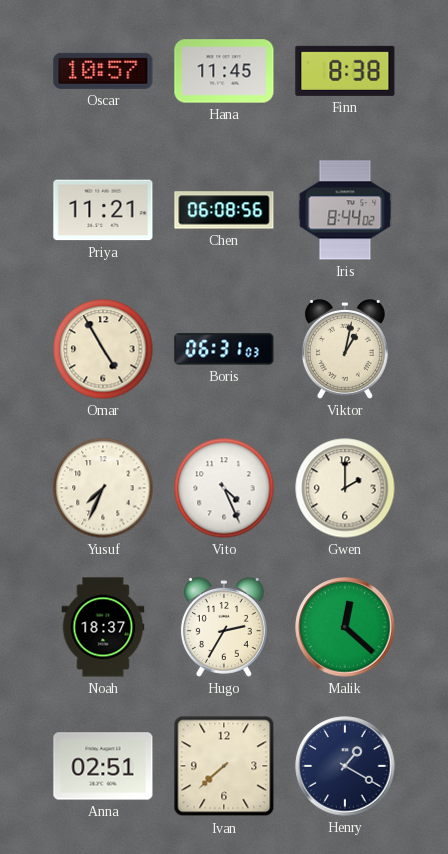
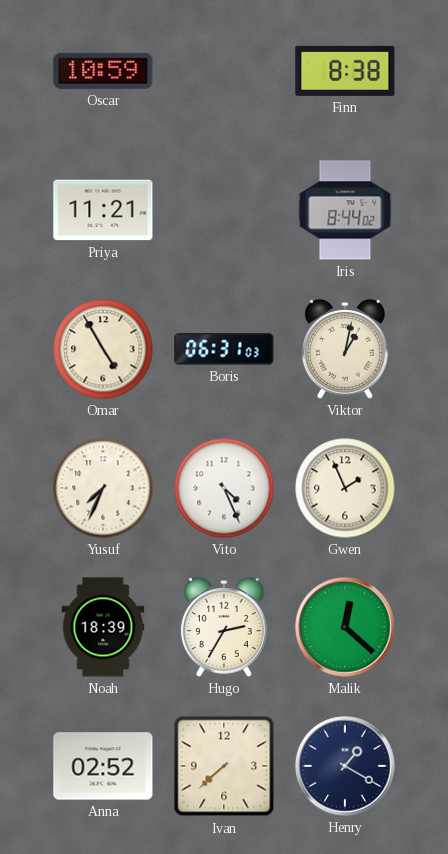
Oscar: 10:57 -> 10:59
Hana: 11:45 -> none
Chen: 06:08 -> none
Gwen: 2:00 -> 1:56
Noah: 18:37 -> 18:39
Anna: 02:51 -> 02:52
